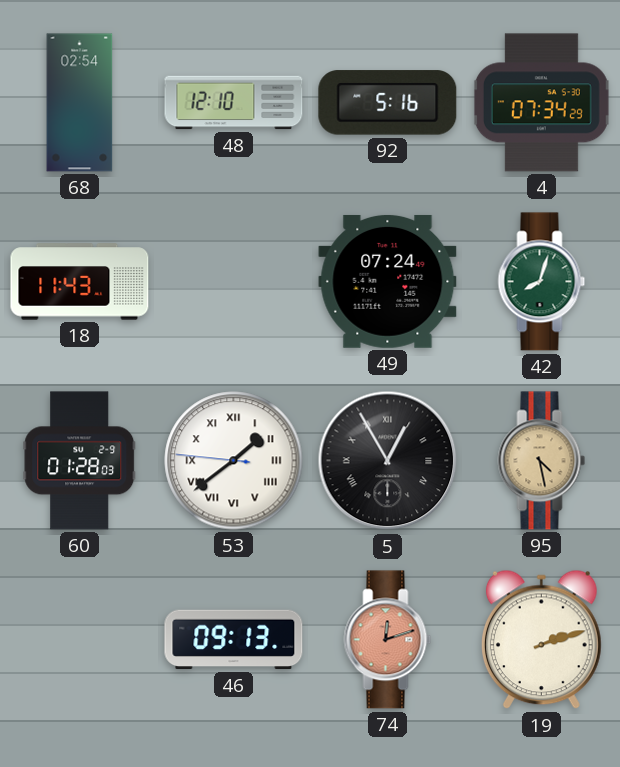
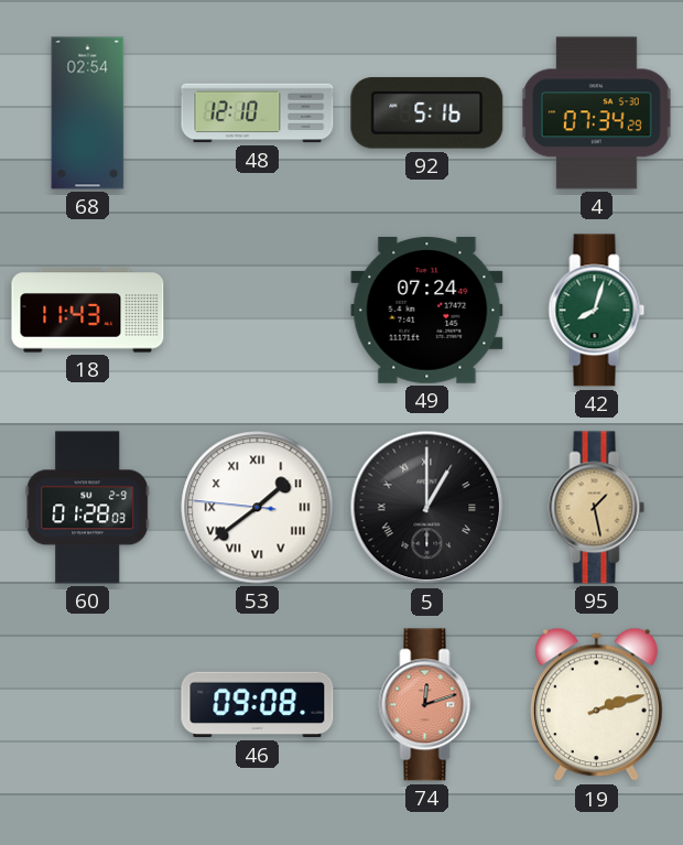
5: 12:55 -> 1:00
95: 4:28 -> 1:28
46: 09:13 -> 09:08
